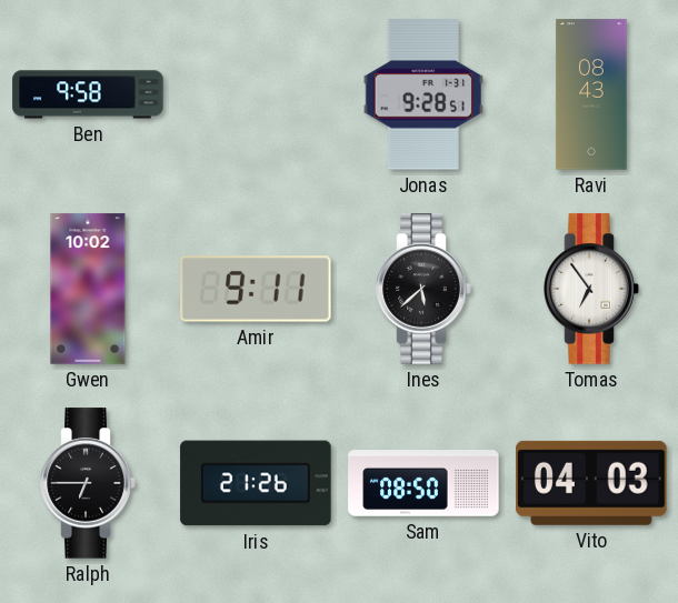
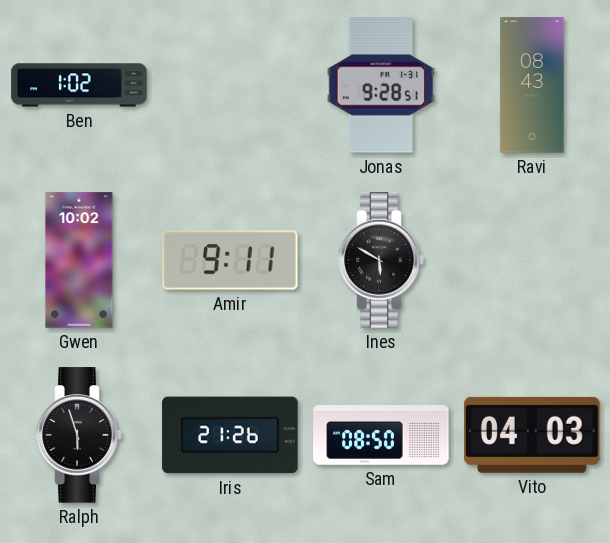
Ben: 9:58 -> 1:02
Ines: 5:38 -> 5:50
Tomas: 6:54 -> none
Ralph: 6:45 -> 5:57
